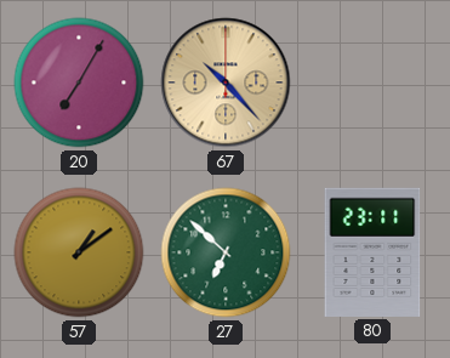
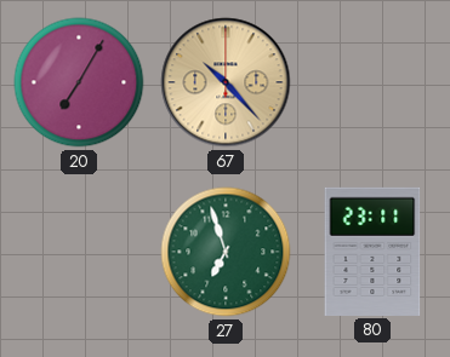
57: 1:09 -> none
27: 6:52 -> 6:57
